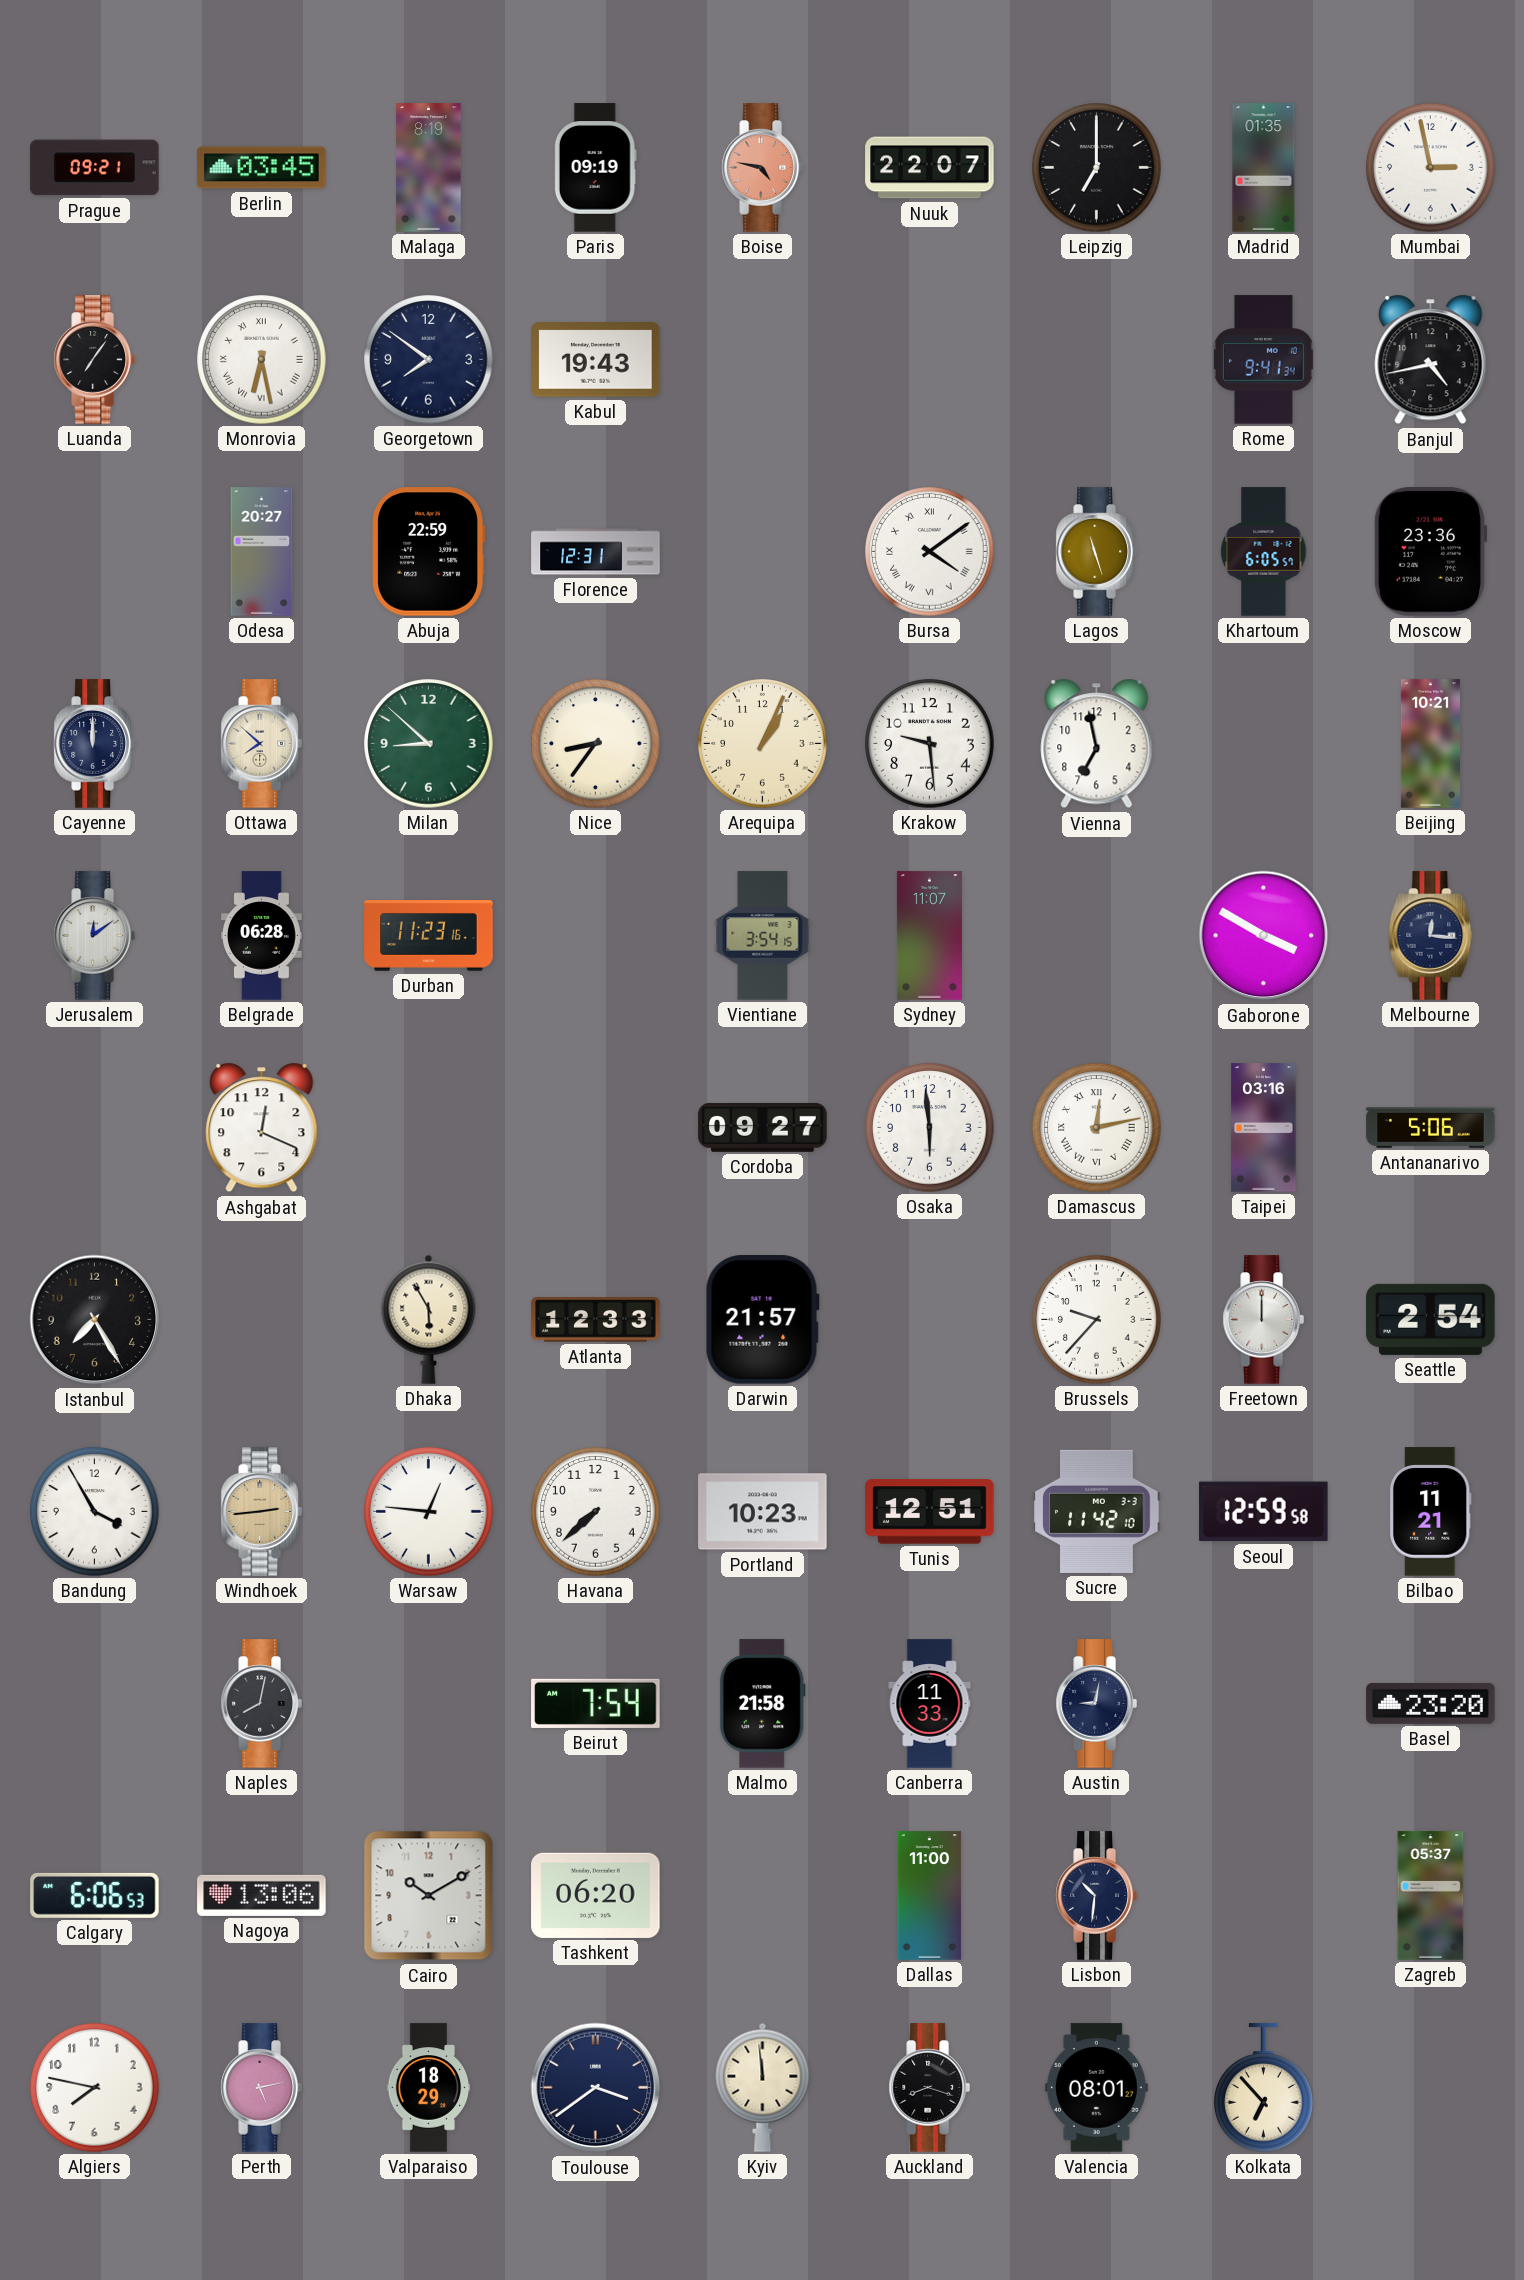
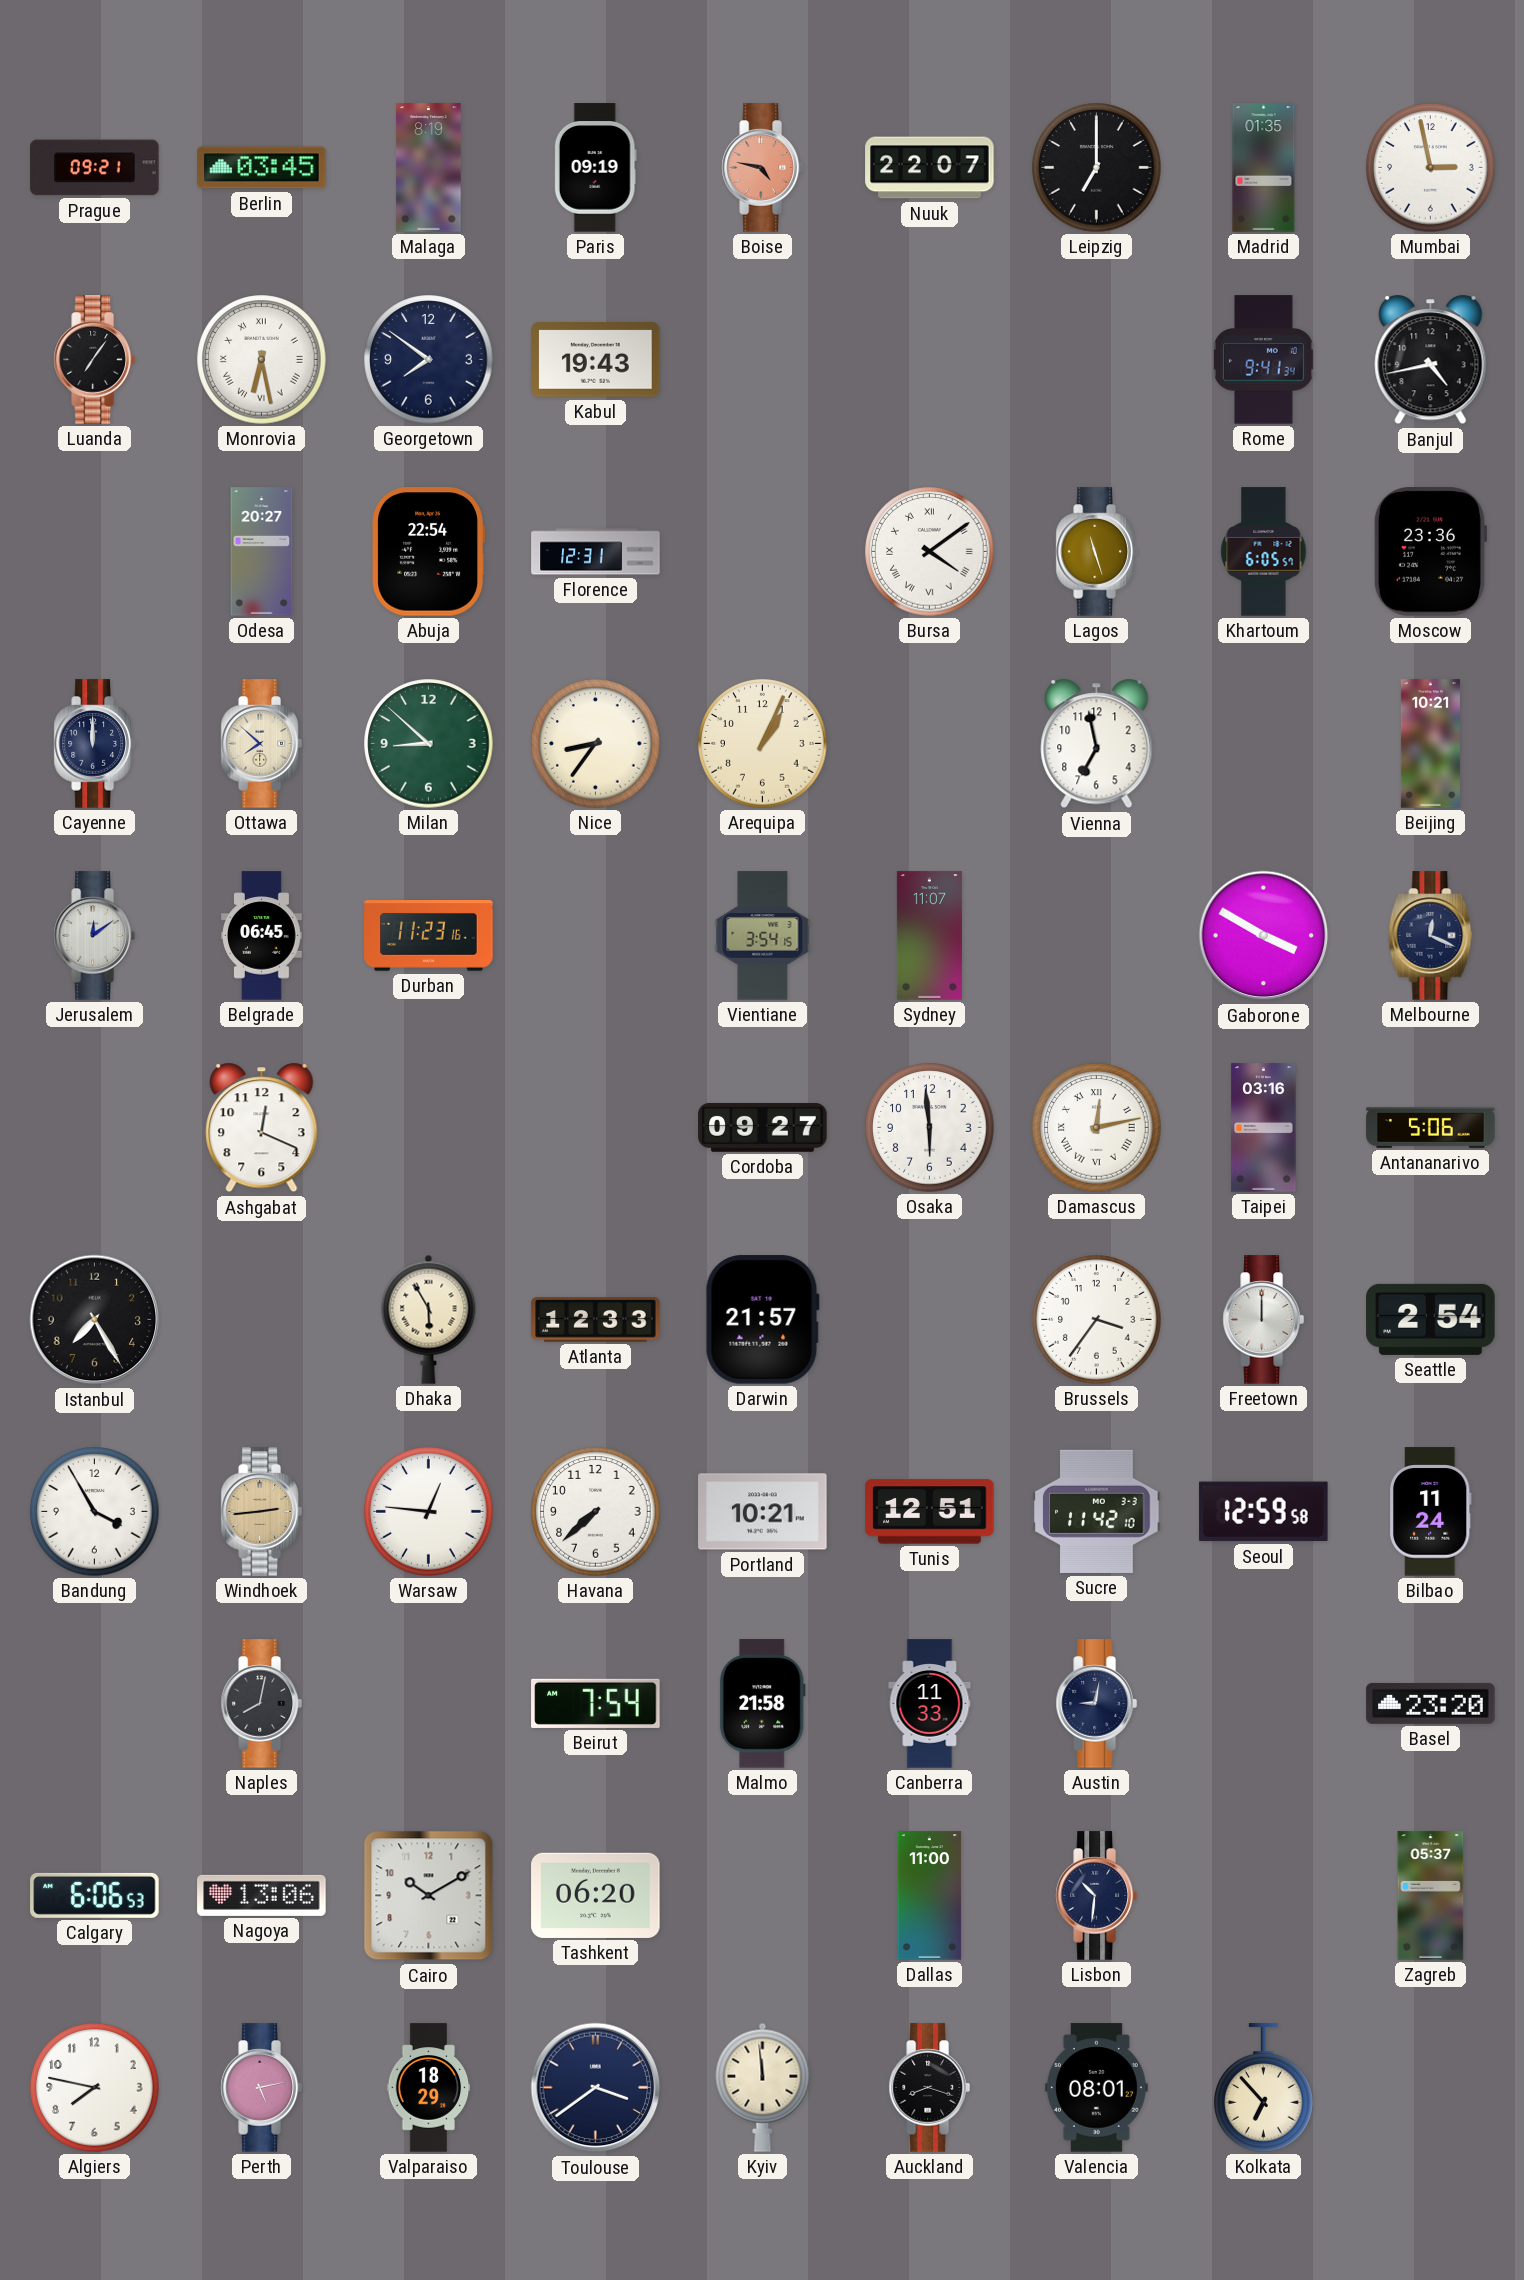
Abuja: 22:59 -> 22:54
Krakow: 9:29 -> none
Belgrade: 06:28 -> 06:45
Melbourne: 12:16 -> 12:19
Brussels: 9:37 -> 3:36
Portland: 10:23 -> 10:21
Bilbao: 11:21 -> 11:24
